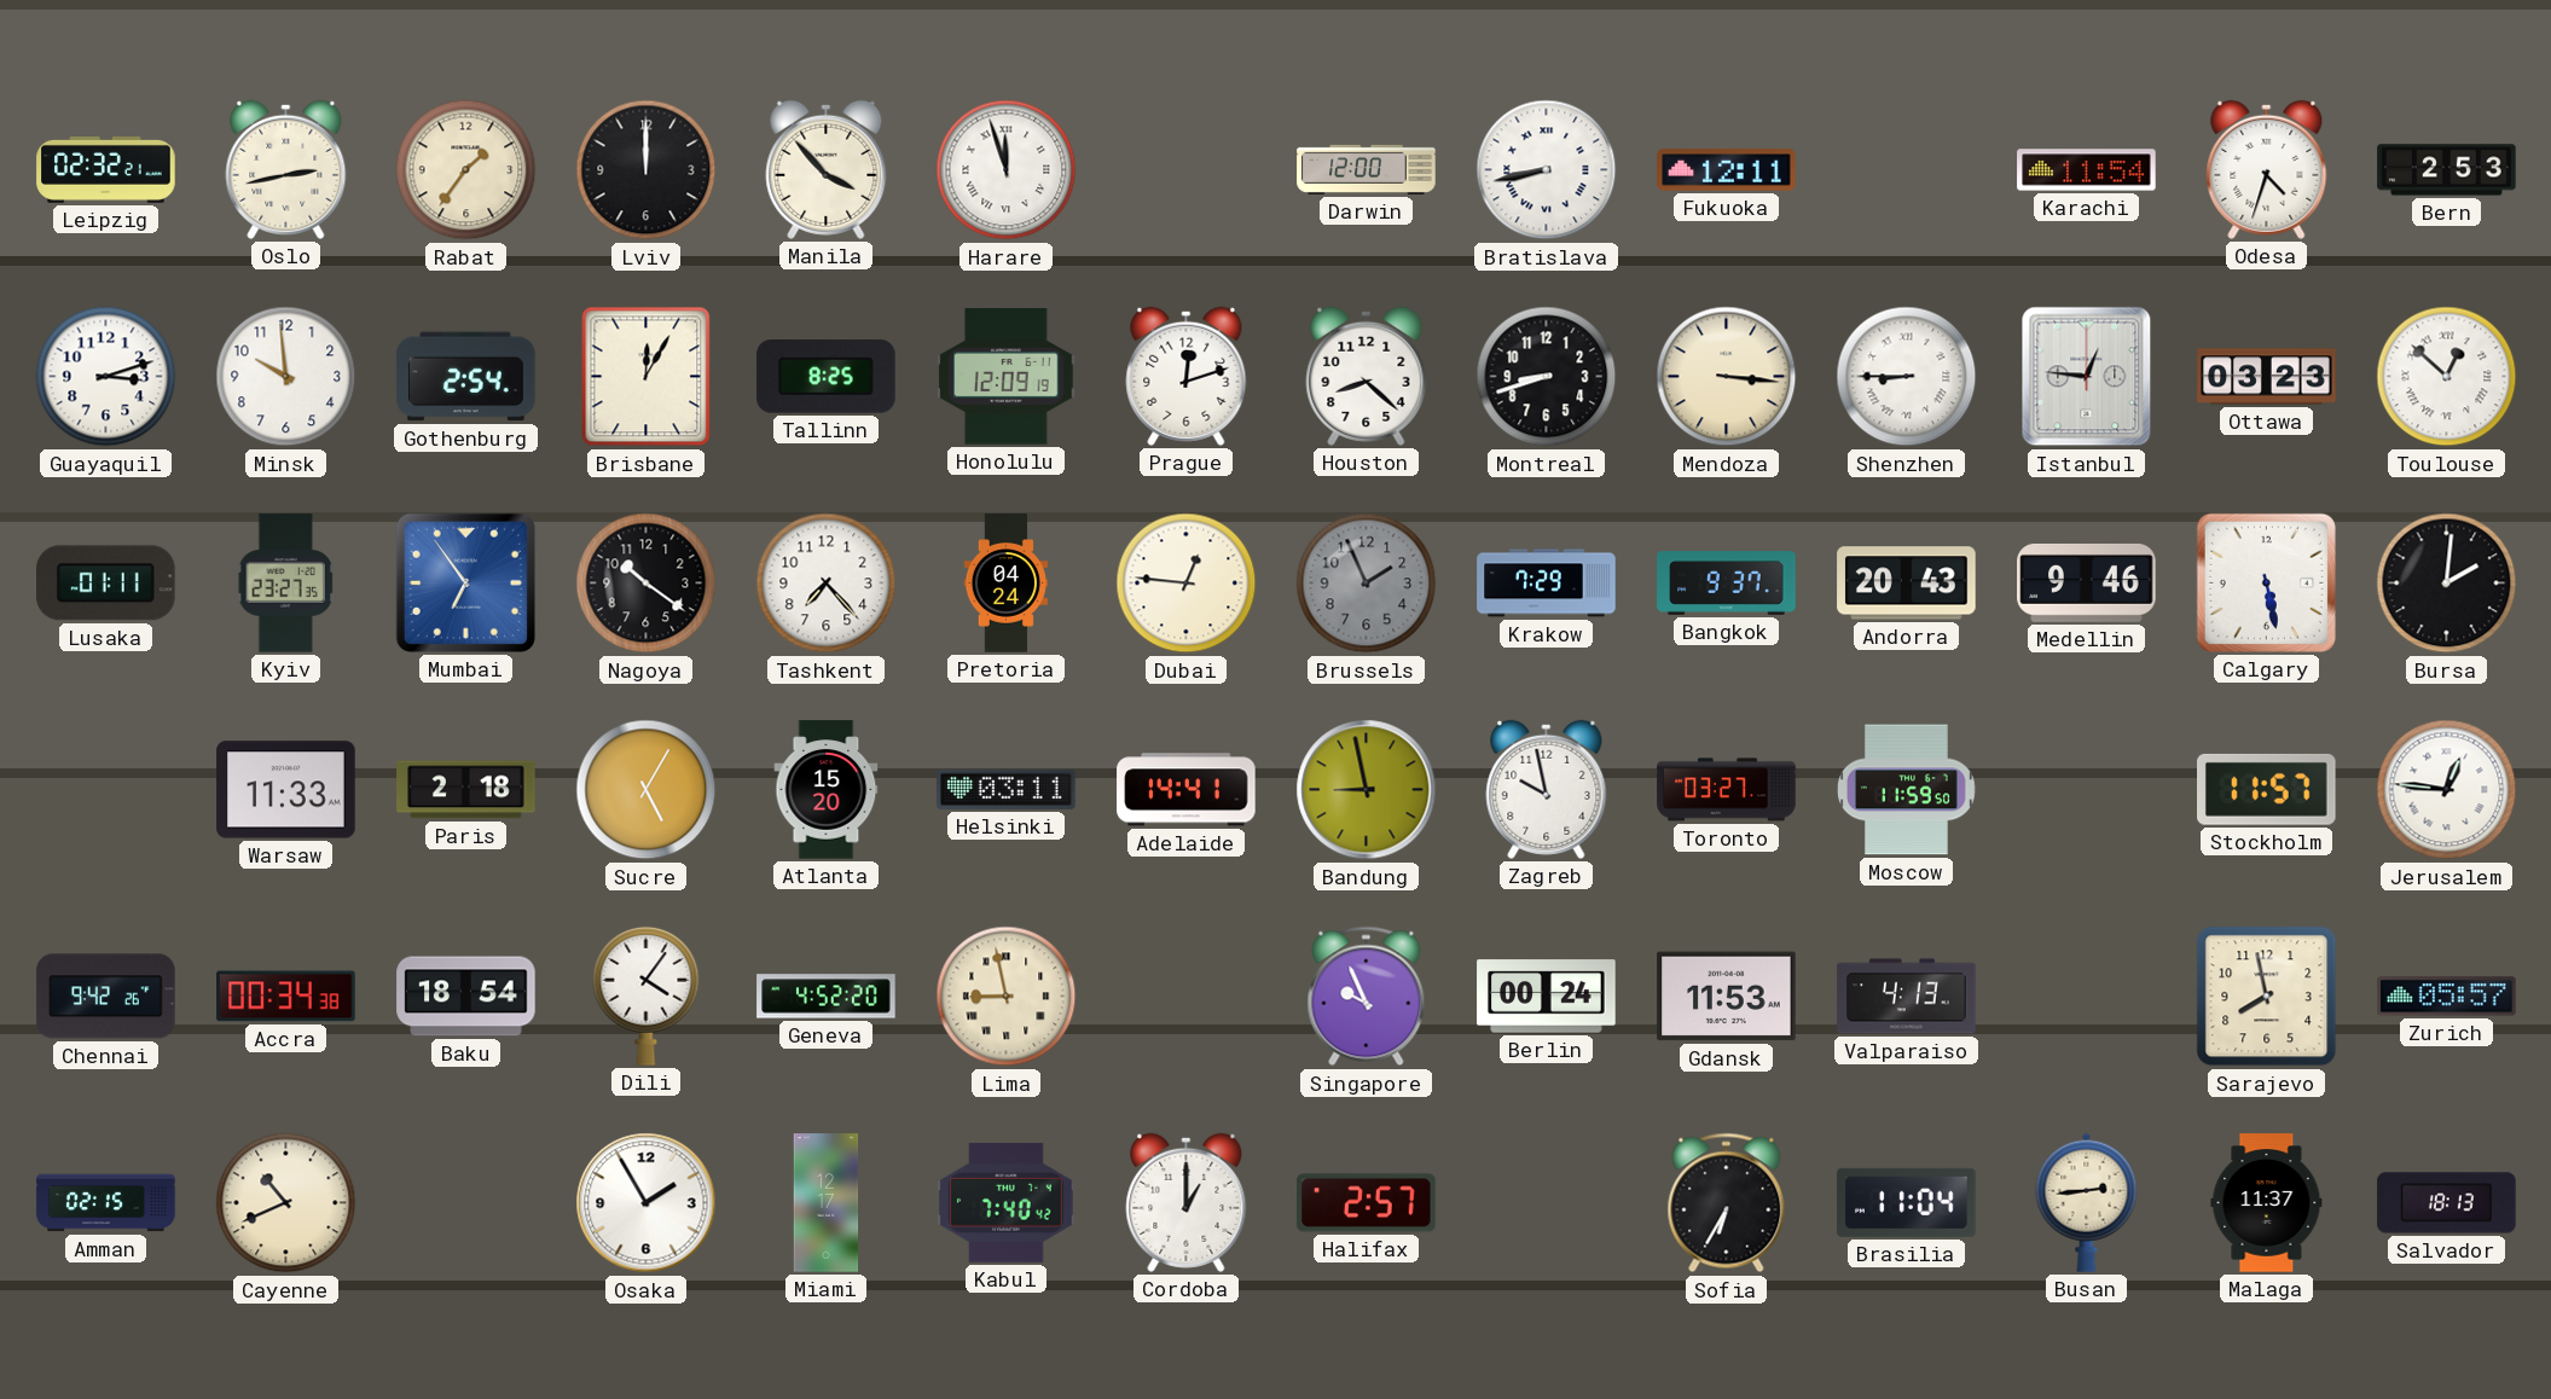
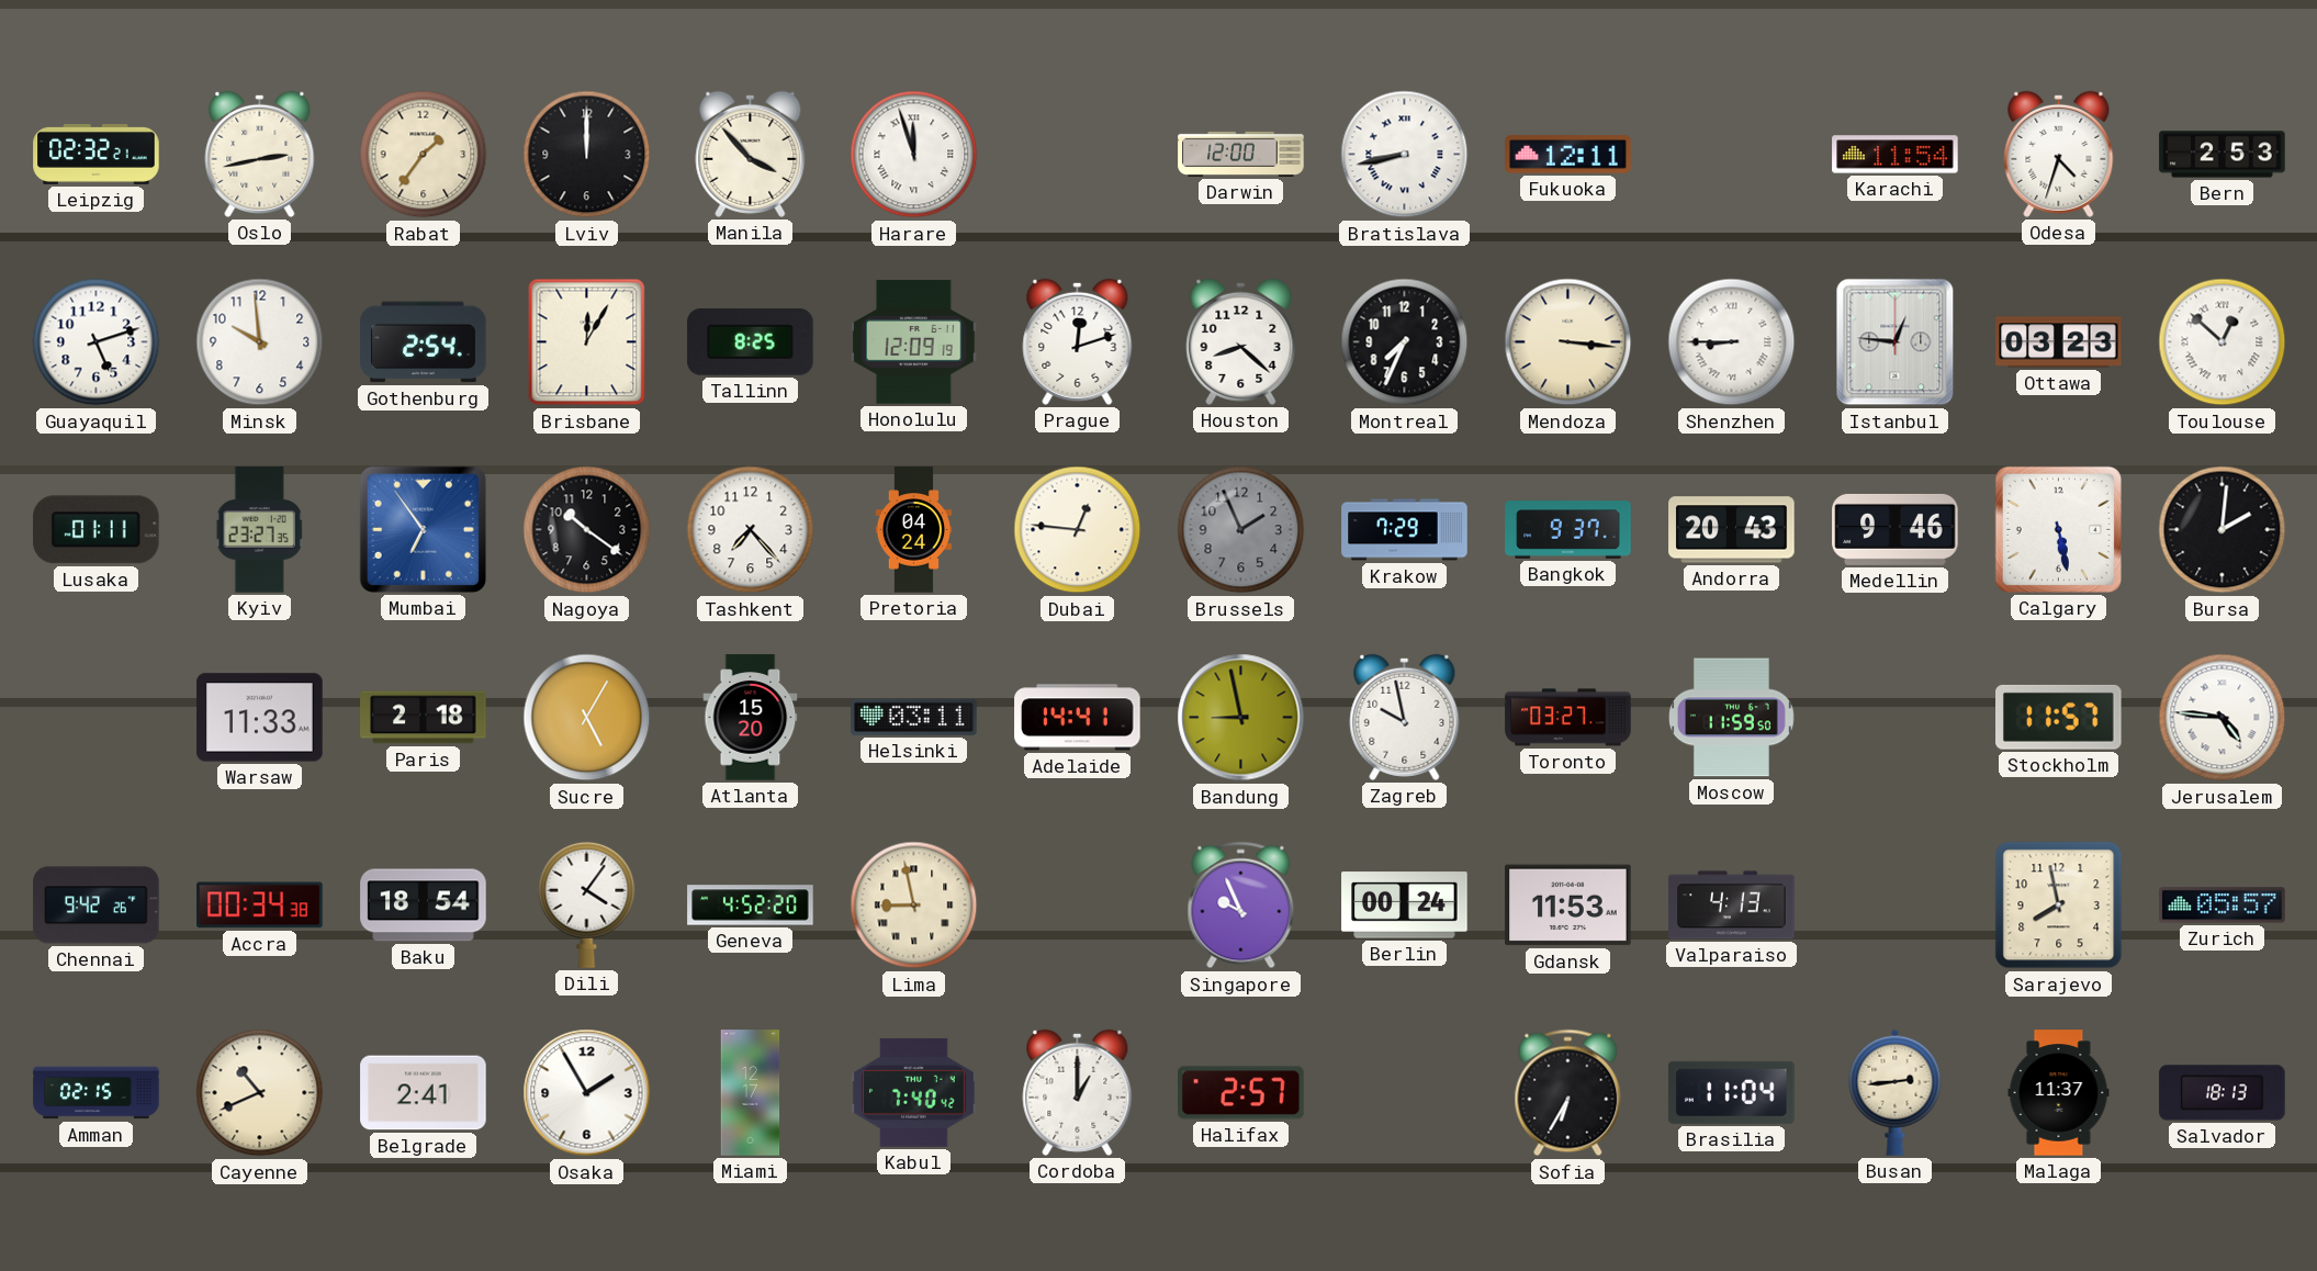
Guayaquil: 3:12 -> 5:12
Montreal: 8:42 -> 7:34
Jerusalem: 12:46 -> 4:46
Belgrade: none -> 2:41
